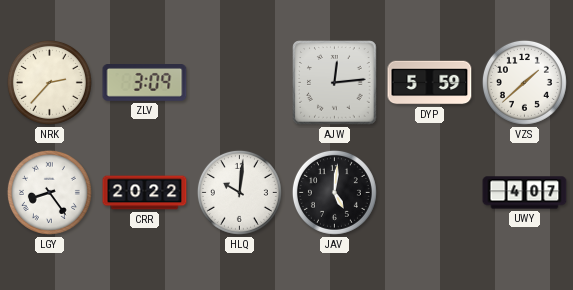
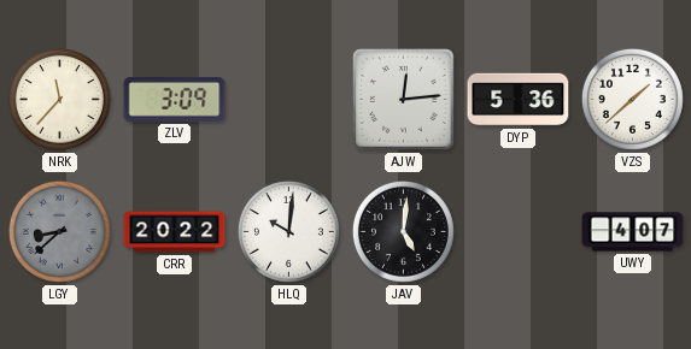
NRK: 2:37 -> 11:37
DYP: 5:59 -> 5:36
LGY: 8:24 -> 8:38
LGY dial: white -> grey
